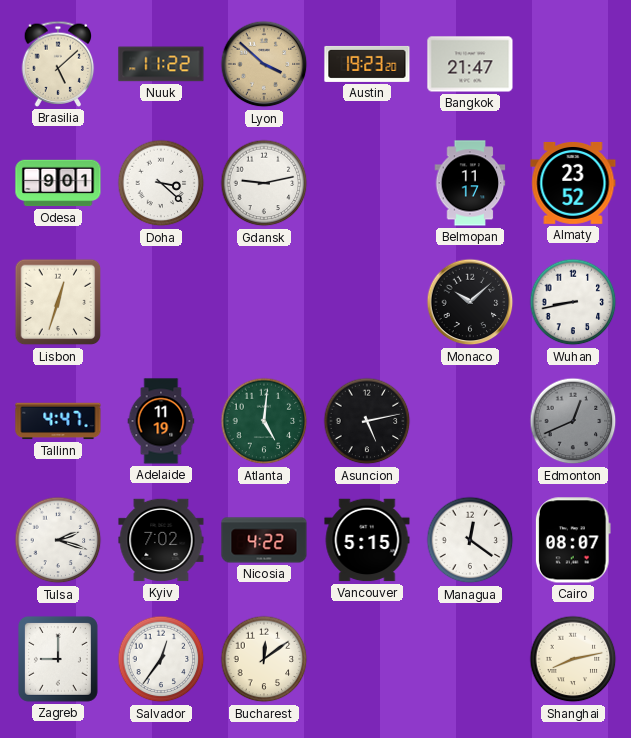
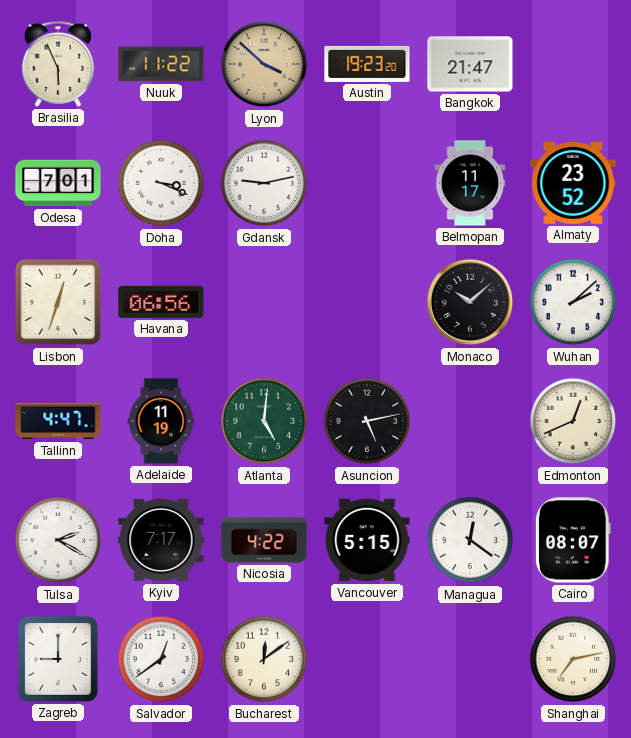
Brasilia: 5:08 -> 5:56
Odesa: 9:01 -> 7:01
Doha: 3:22 -> 3:19
Havana: none -> 06:56
Wuhan: 8:43 -> 2:08
Edmonton dial: grey -> cream
Tulsa: 2:18 -> 2:20
Kyiv: 7:02 -> 7:17
Salvador: 12:36 -> 12:39
Shanghai: 8:13 -> 7:13
